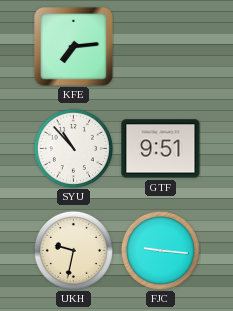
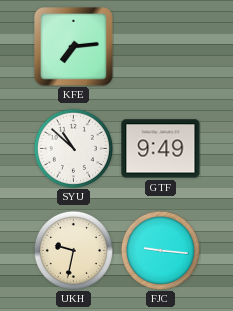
SYU: 10:53 -> 10:52
GTF: 9:51 -> 9:49
